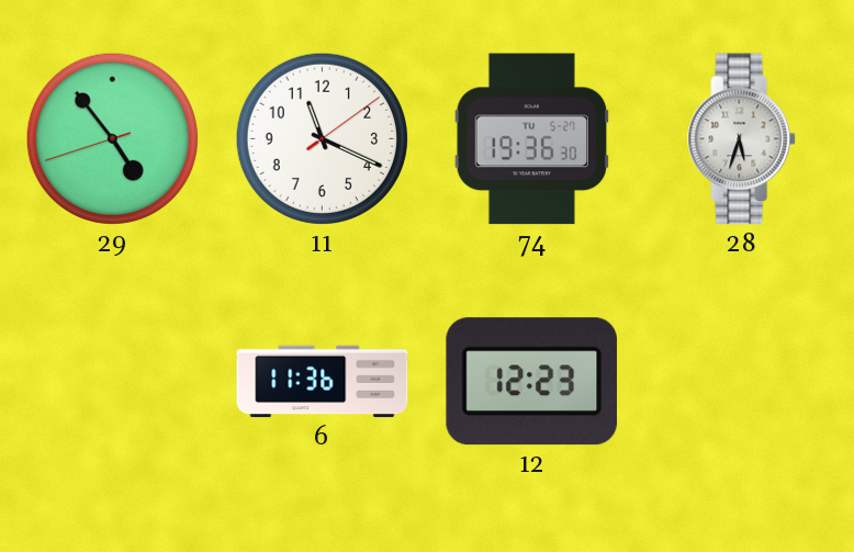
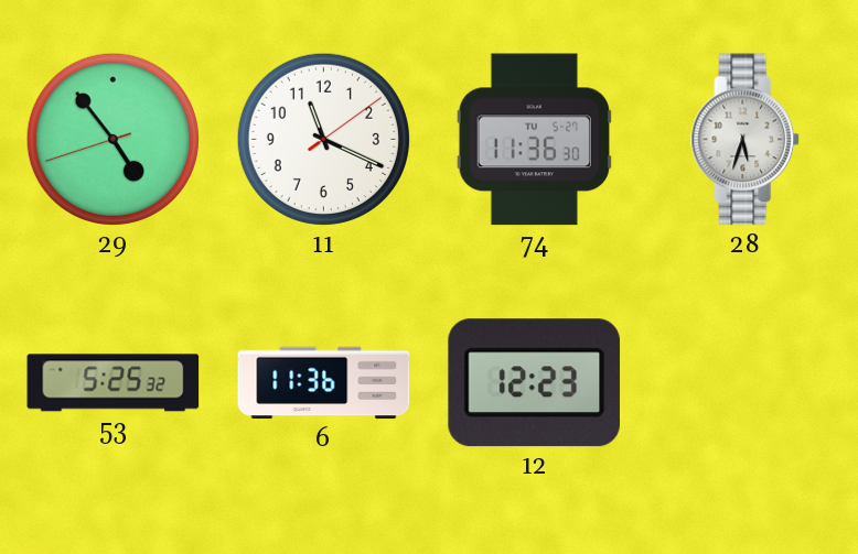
74: 19:36 -> 11:36
53: none -> 5:25
